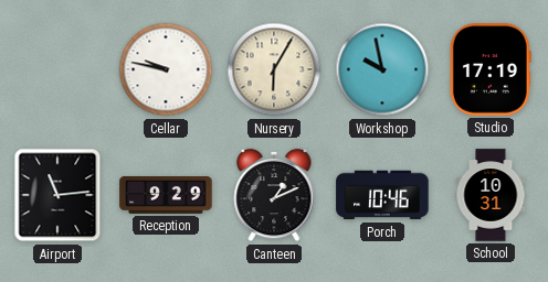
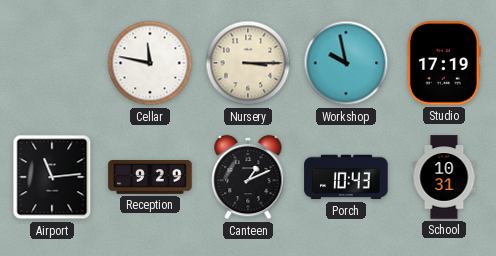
Cellar: 9:47 -> 11:47
Nursery: 6:05 -> 3:15
Porch: 10:46 -> 10:43
